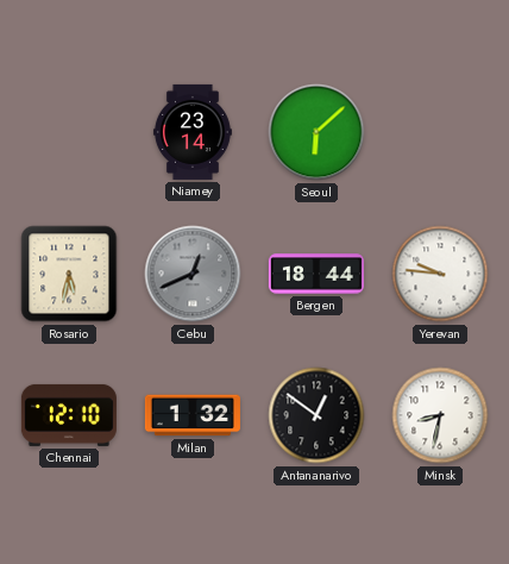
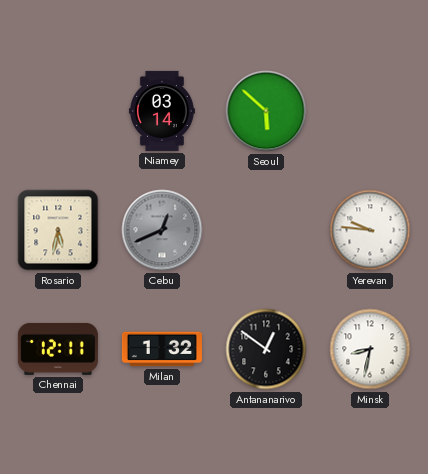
Niamey: 23:14 -> 03:14
Seoul: 6:08 -> 5:52
Bergen: 18:44 -> none
Chennai: 12:10 -> 12:11
